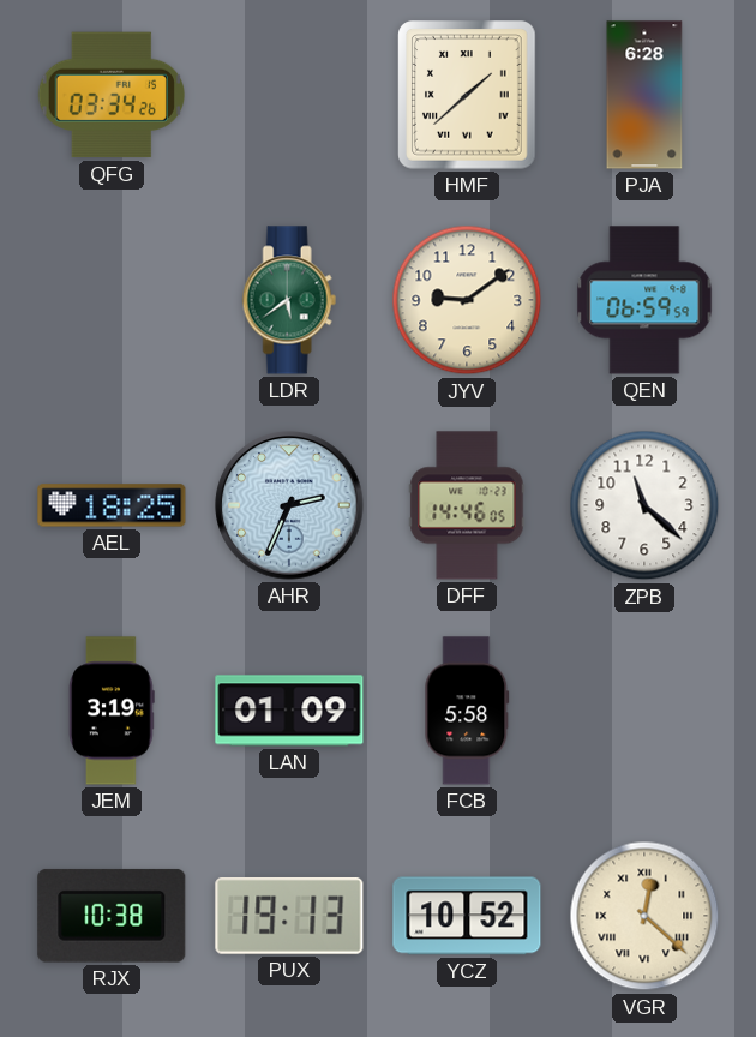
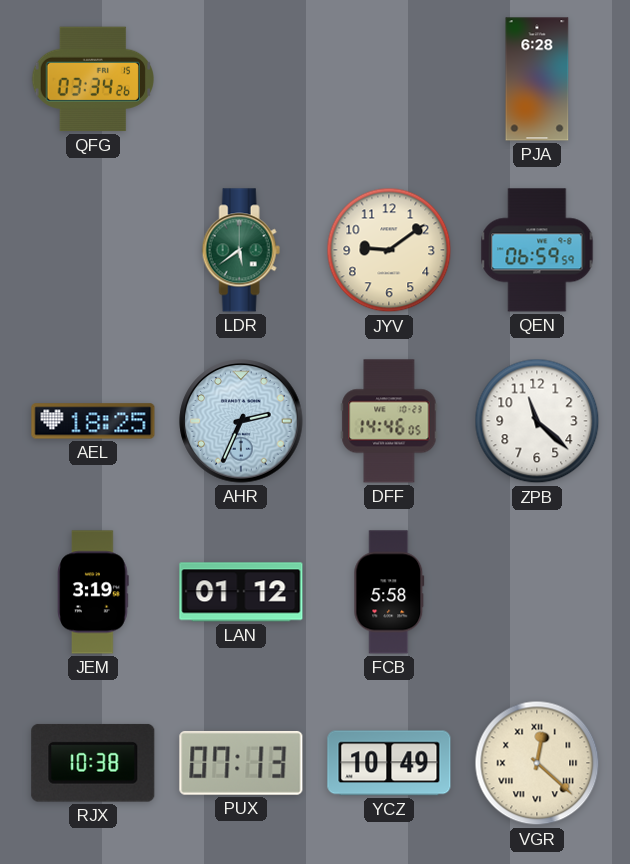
HMF: 1:38 -> none
LAN: 01:09 -> 01:12
PUX: 19:13 -> 07:13
YCZ: 10:52 -> 10:49
